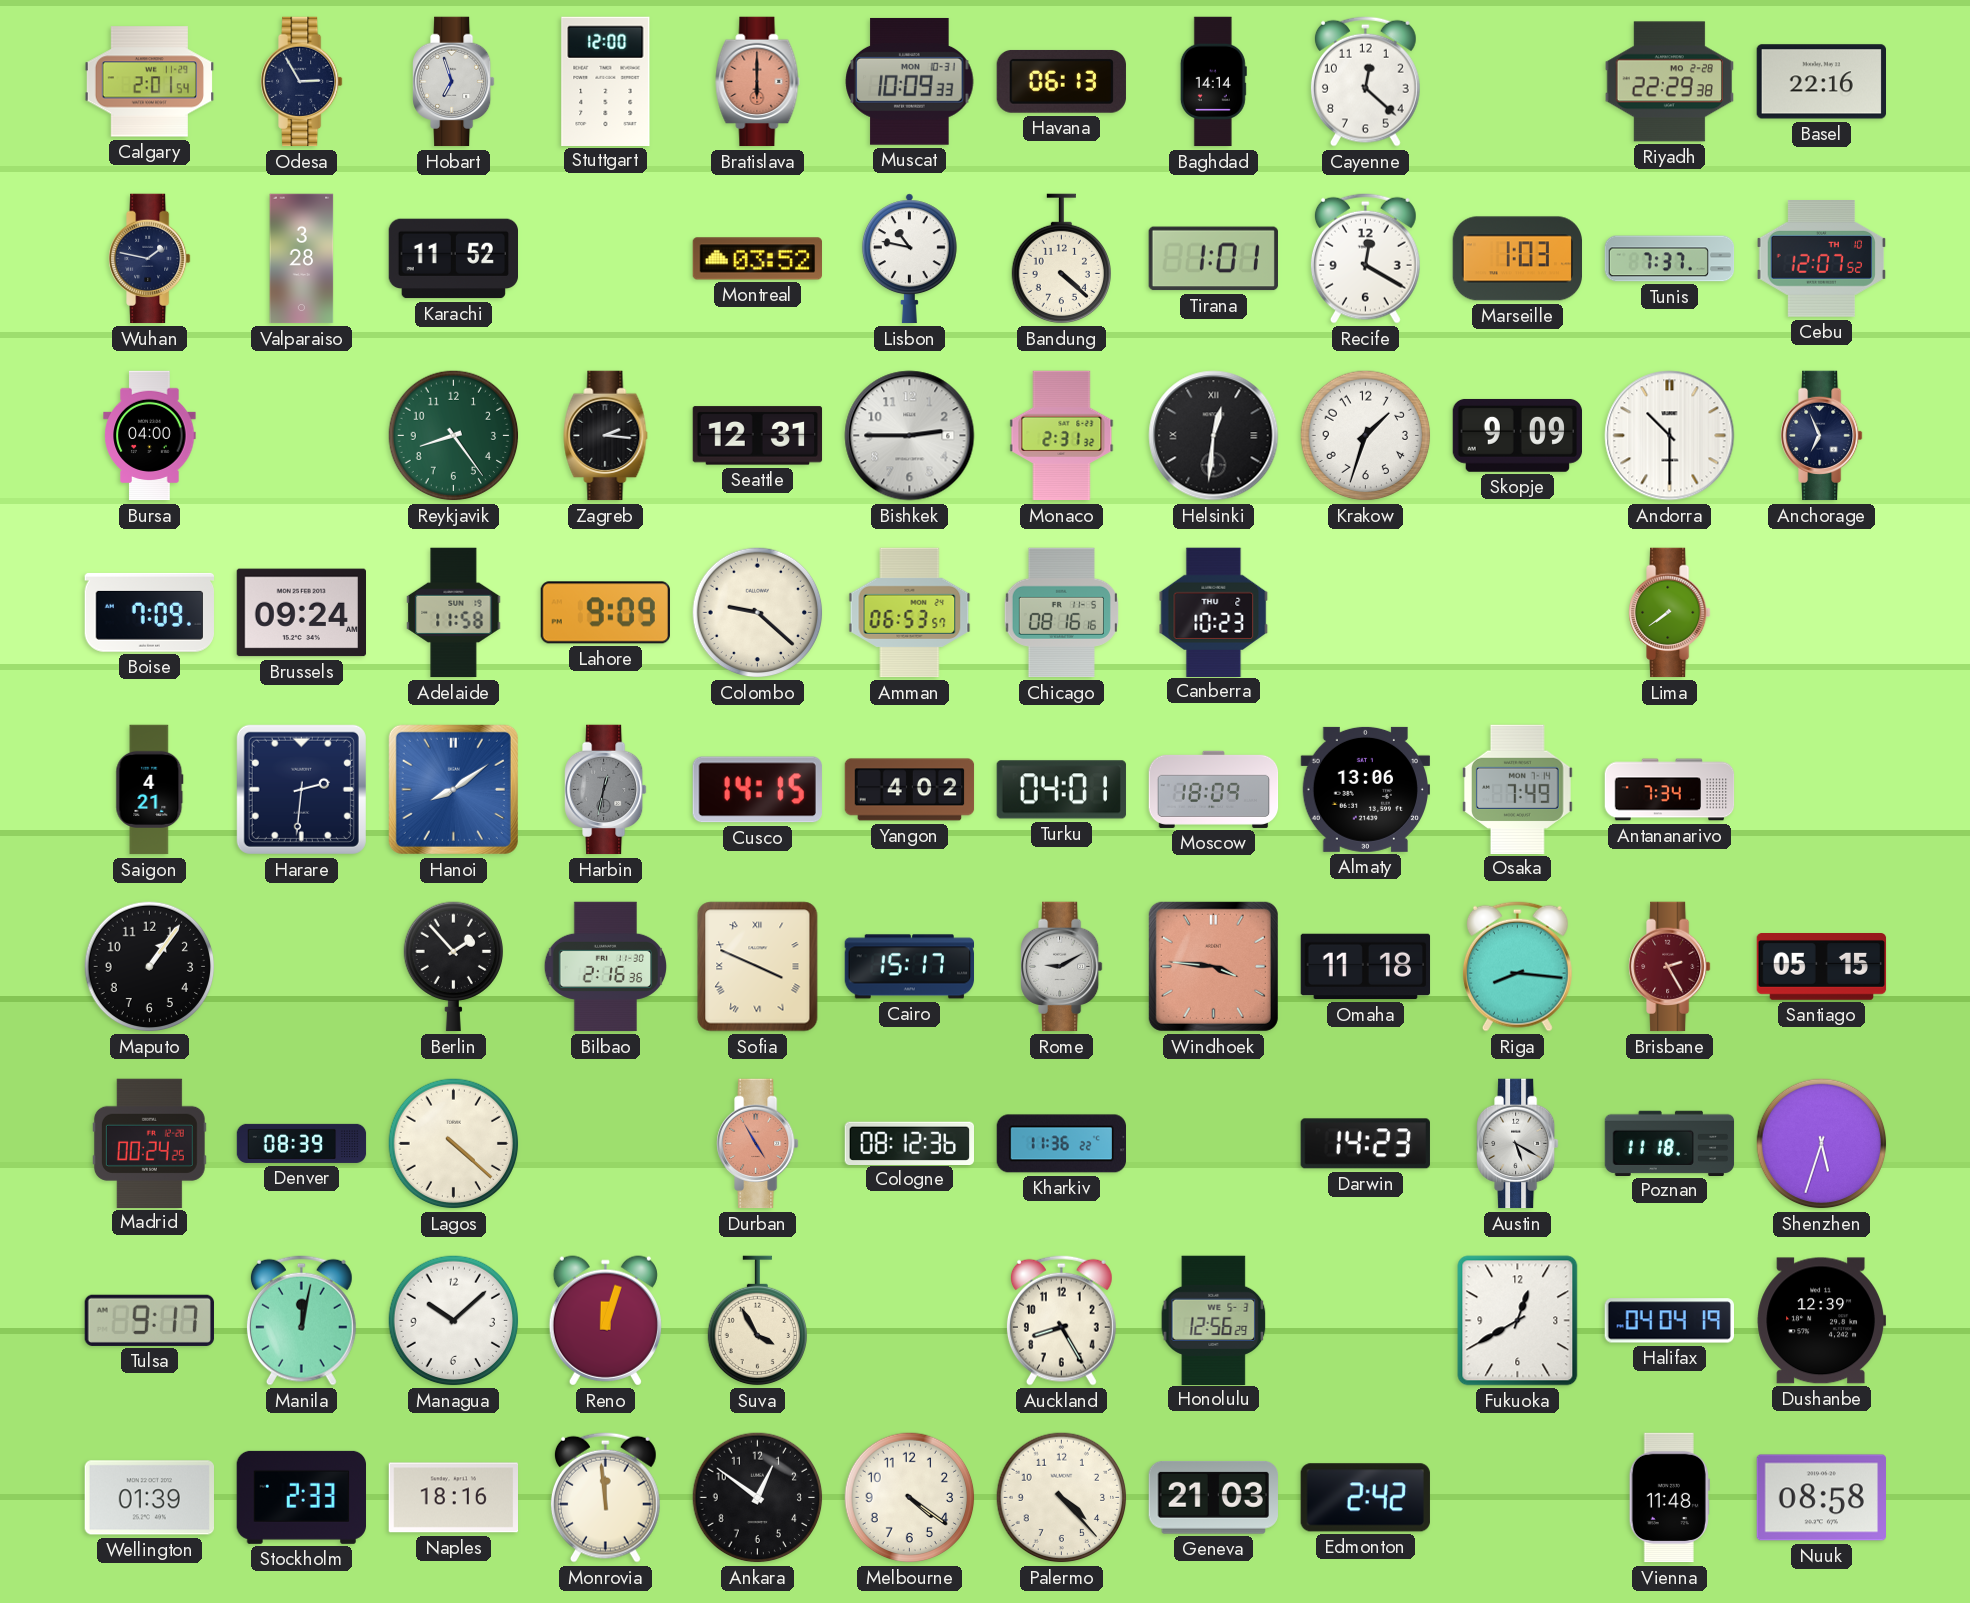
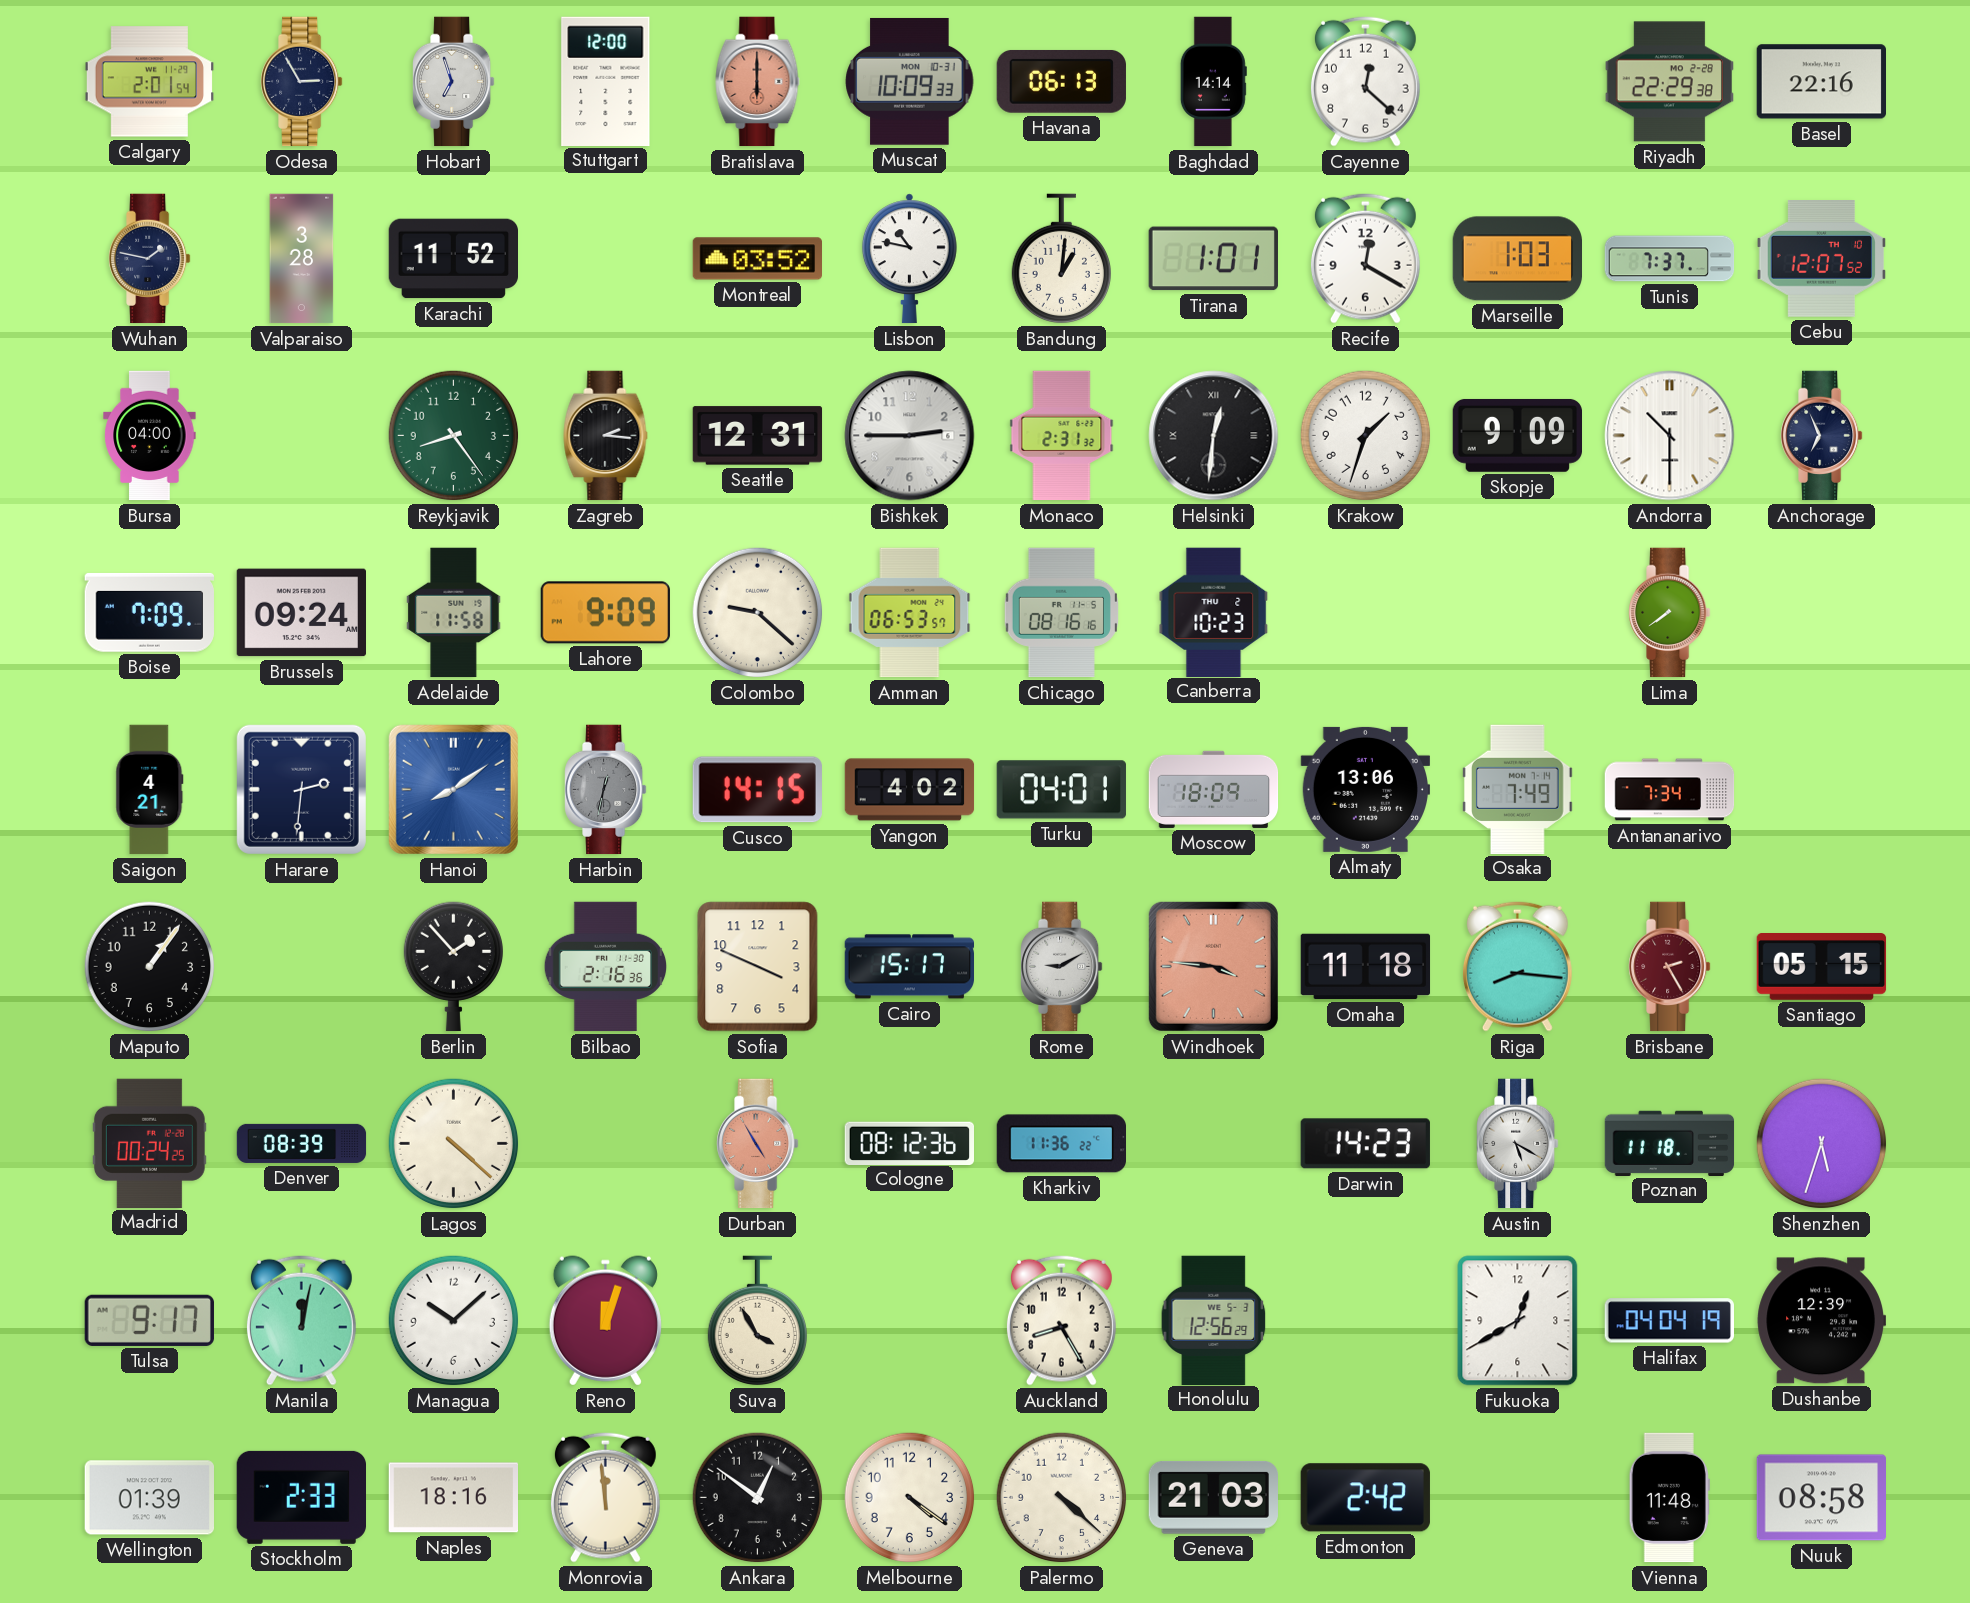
Bandung: 4:22 -> 1:01
Sofia numerals: Roman -> Arabic
Palermo: 4:23 -> 4:22
